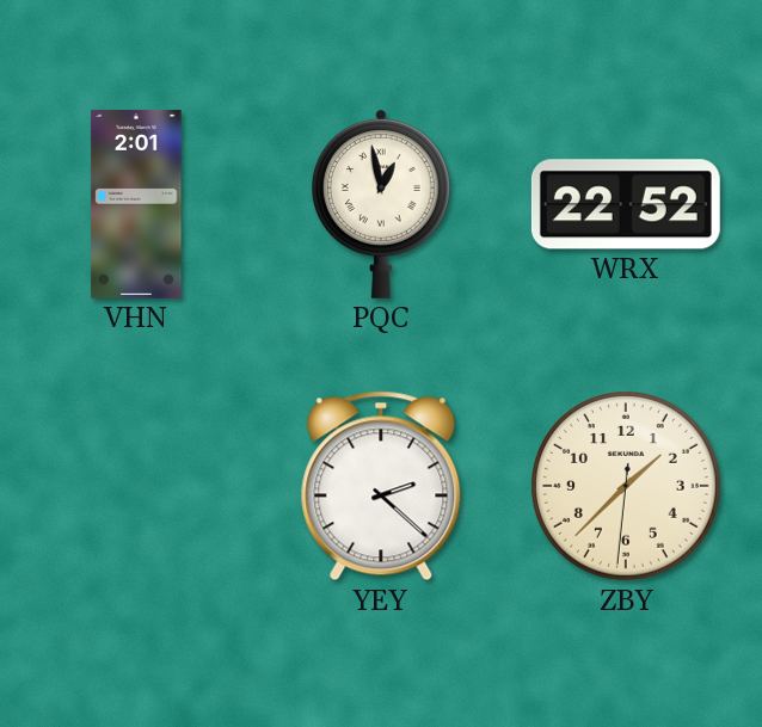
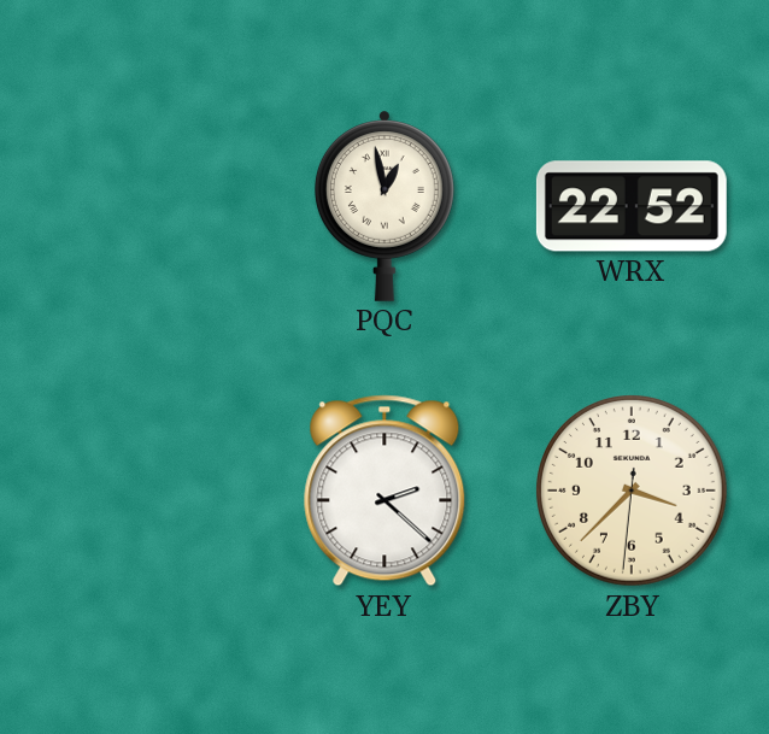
VHN: 2:01 -> none
ZBY: 1:37 -> 3:37
